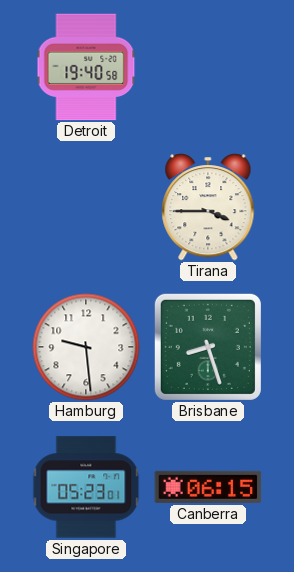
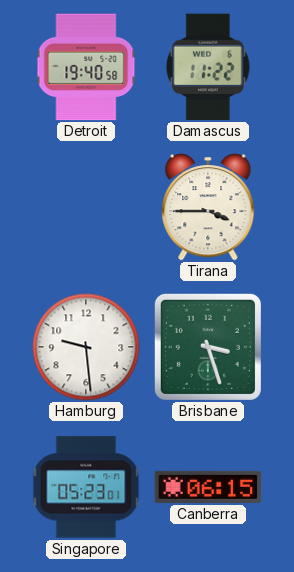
Damascus: none -> 11:22
Brisbane: 8:27 -> 3:27
